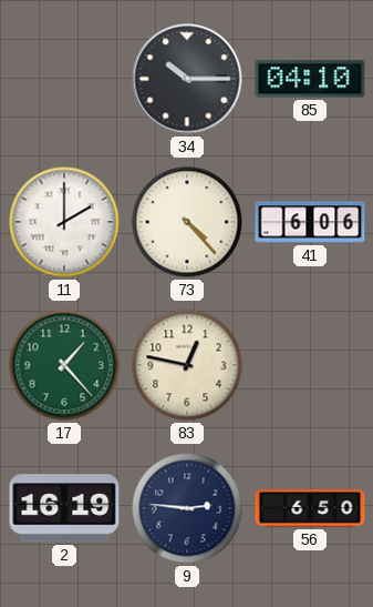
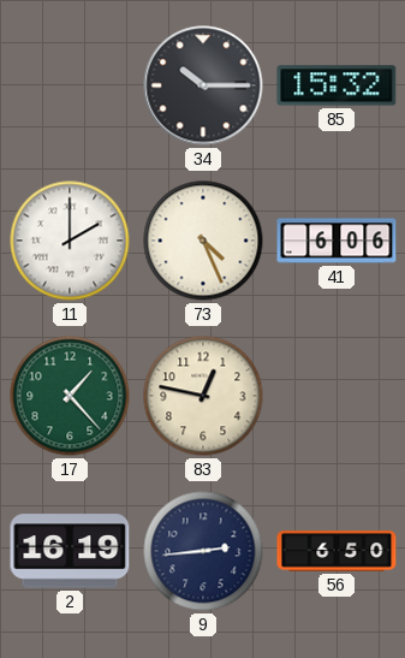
85: 04:10 -> 15:32
73: 4:23 -> 4:26
9: 2:46 -> 2:44
